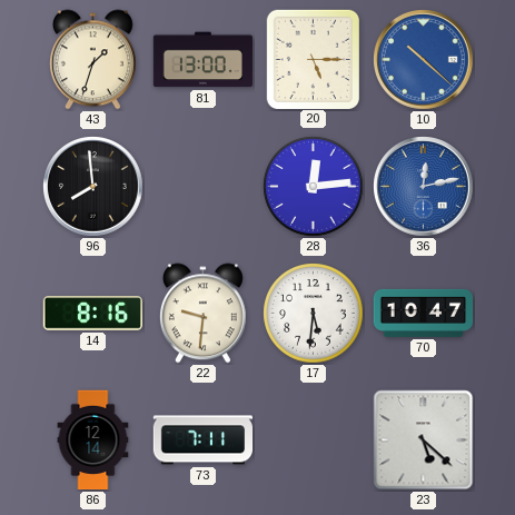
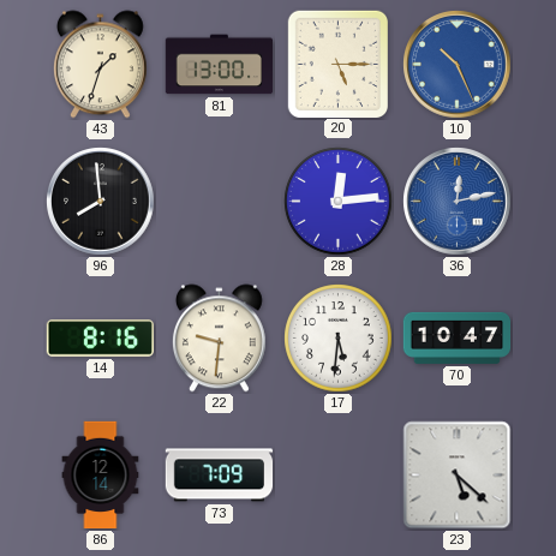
10: 10:22 -> 10:26
73: 7:11 -> 7:09
